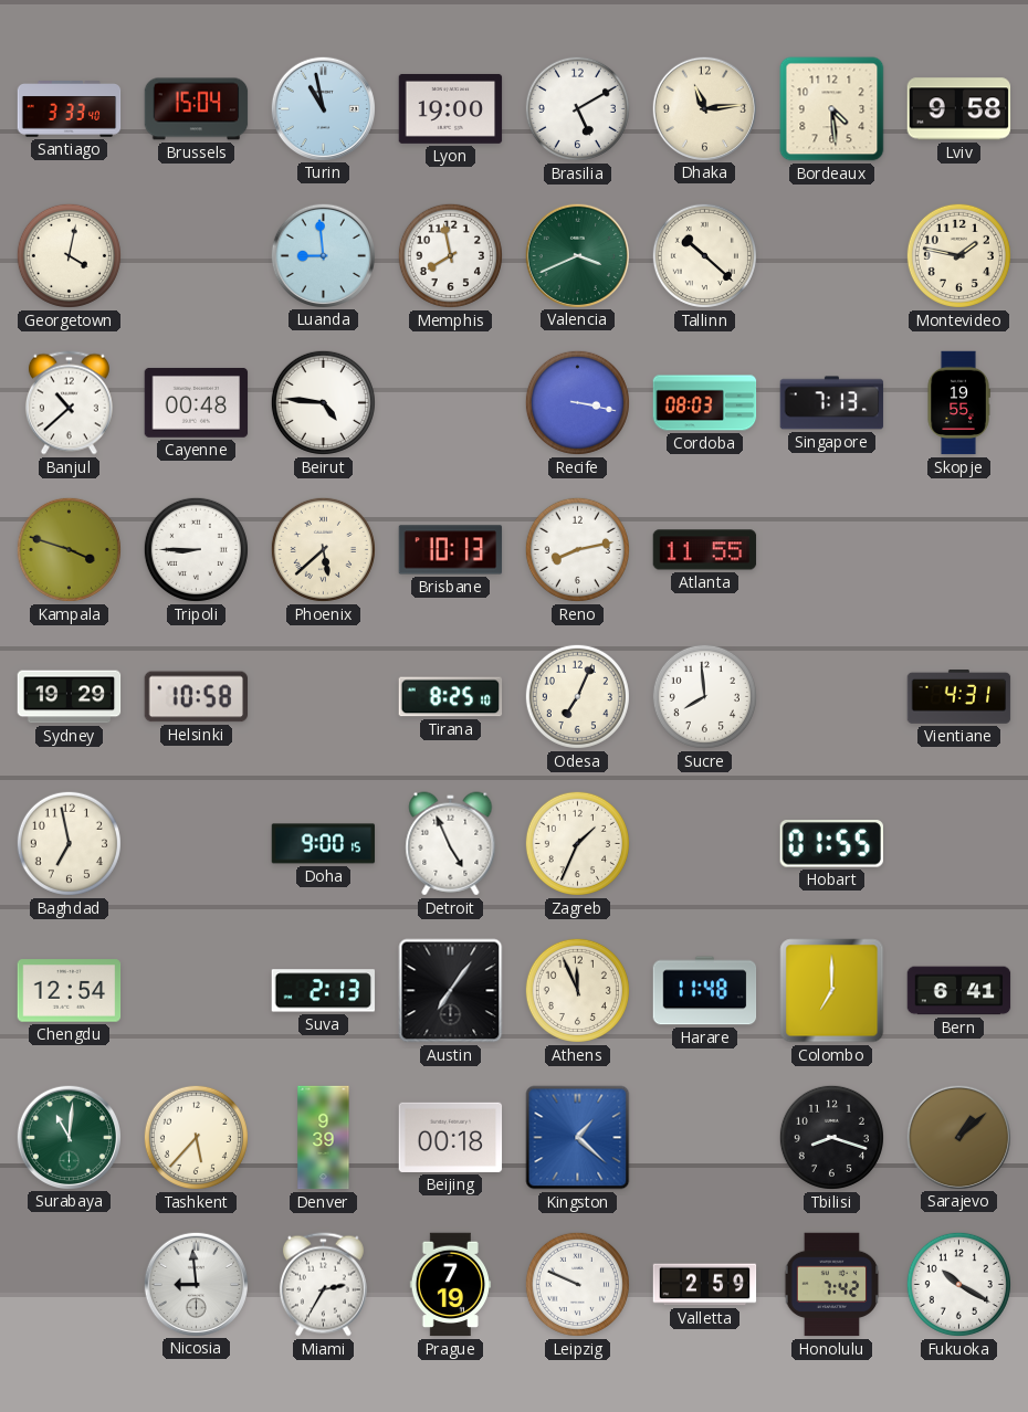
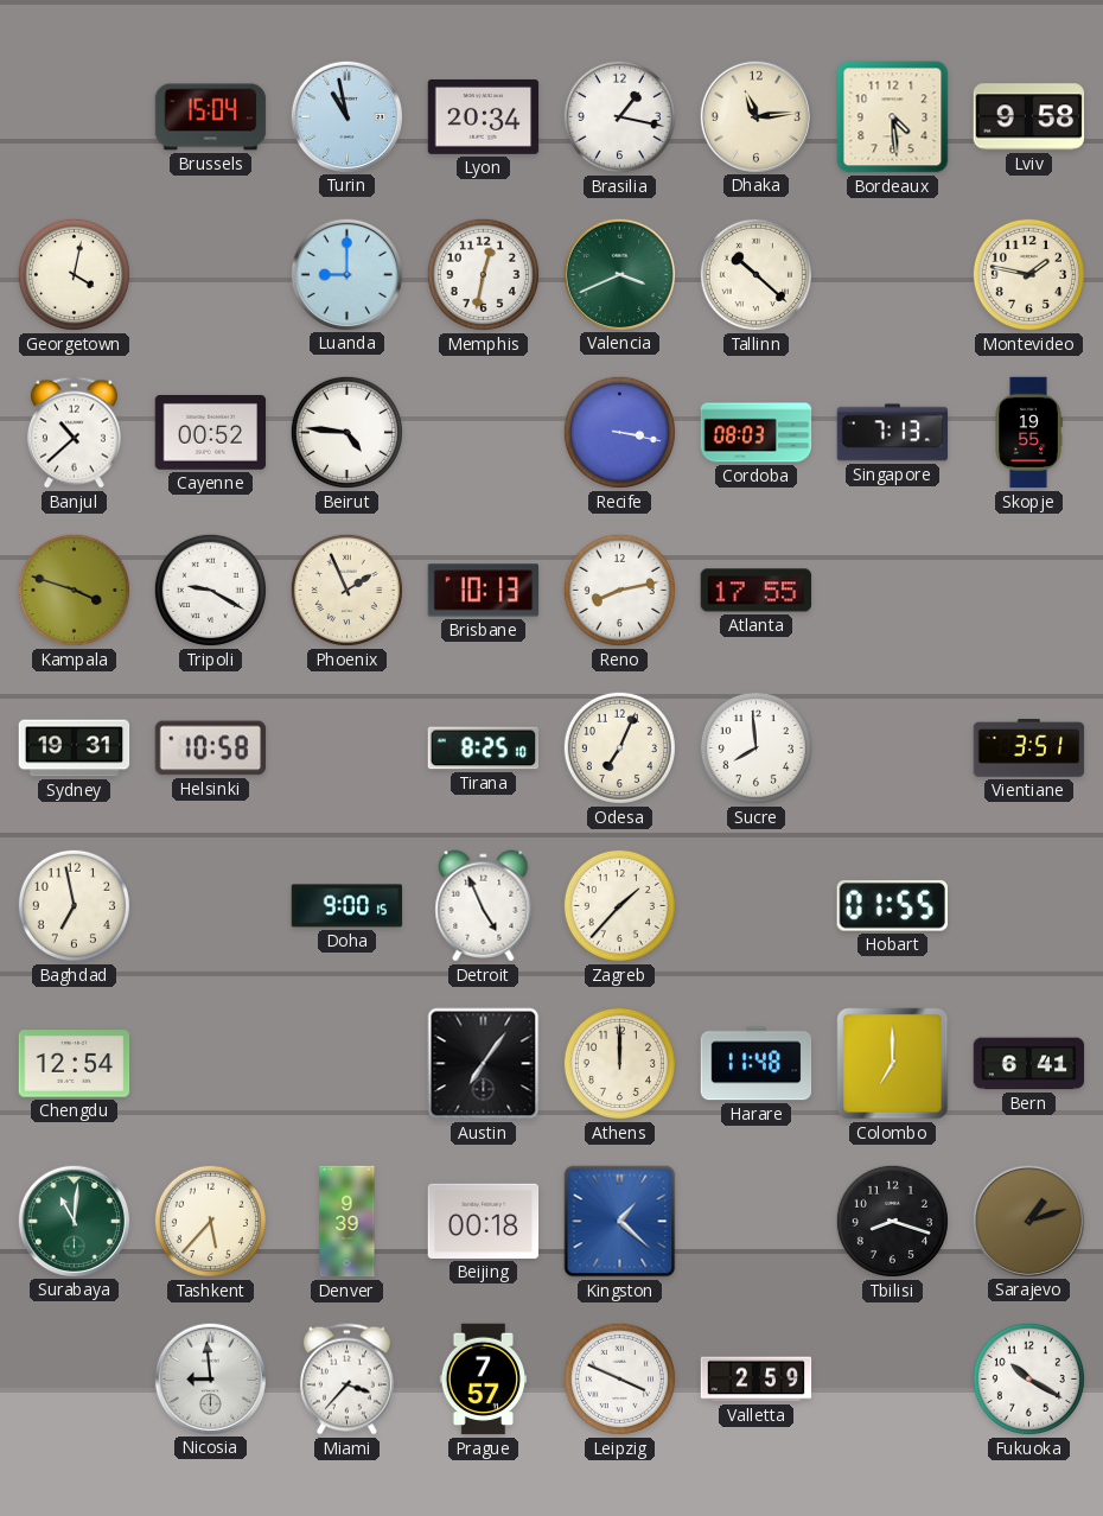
Santiago: 3:33 -> none
Lyon: 19:00 -> 20:34
Brasilia: 5:10 -> 1:17
Luanda: 8:59 -> 9:00
Memphis: 7:58 -> 12:32
Cayenne: 00:48 -> 00:52
Tripoli: 8:45 -> 9:20
Phoenix: 5:38 -> 1:56
Atlanta: 11:55 -> 17:55
Sydney: 19:29 -> 19:31
Vientiane: 4:31 -> 3:51
Zagreb: 1:34 -> 1:37
Suva: 2:13 -> none
Athens: 11:56 -> 12:00
Sarajevo: 1:08 -> 1:12
Miami: 2:35 -> 3:37
Prague: 7:19 -> 7:57
Leipzig: 9:49 -> 3:49
Honolulu: 7:42 -> none
